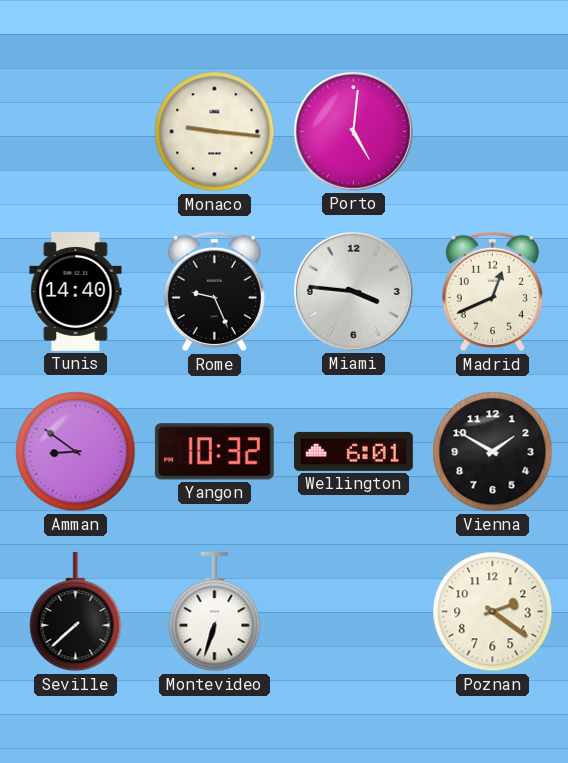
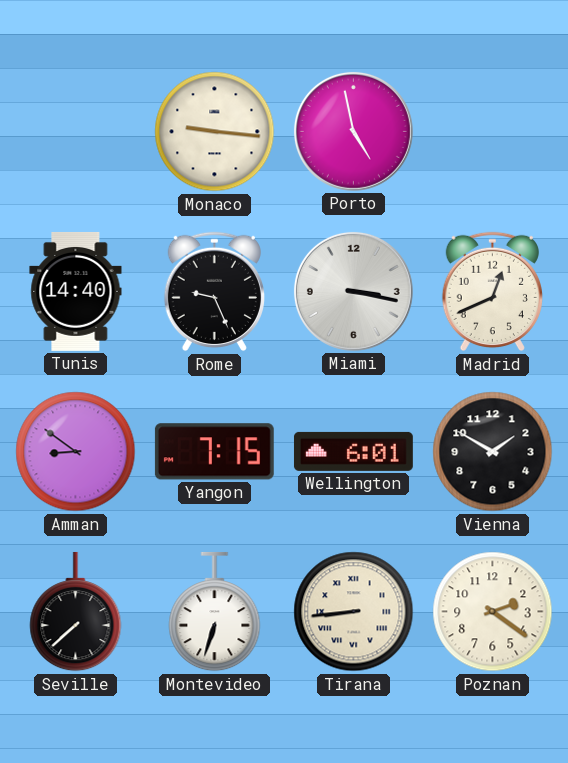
Porto: 5:01 -> 4:58
Miami: 3:46 -> 3:17
Yangon: 10:32 -> 7:15
Tirana: none -> 8:44
